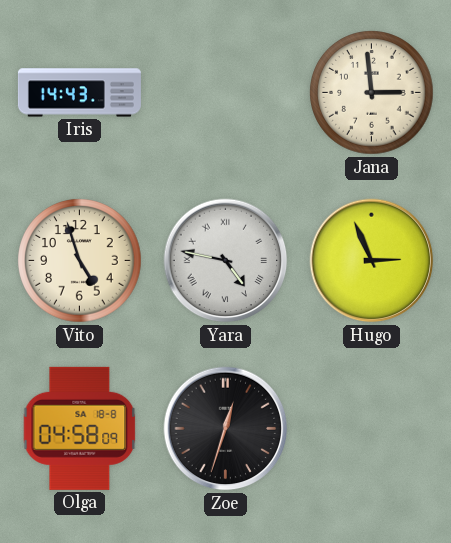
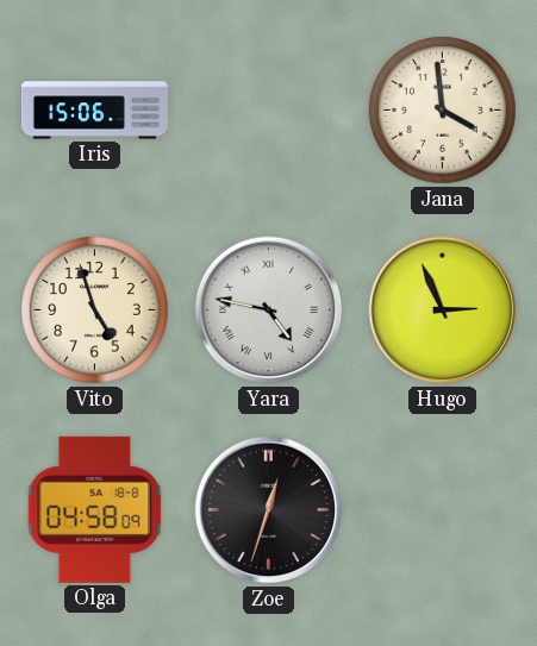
Iris: 14:43 -> 15:06
Jana: 2:59 -> 3:59
